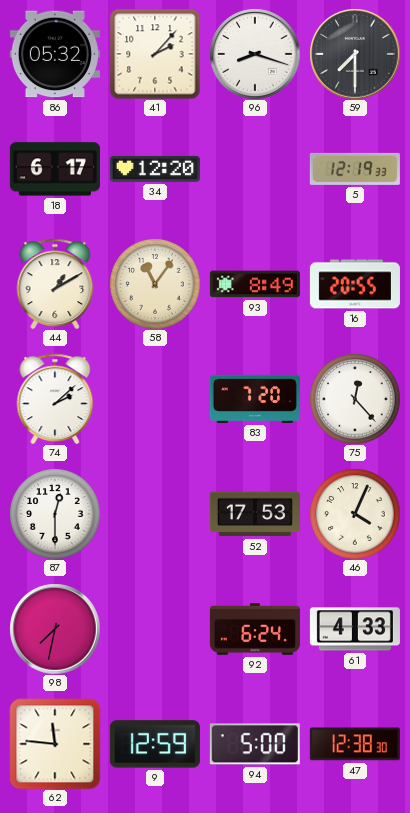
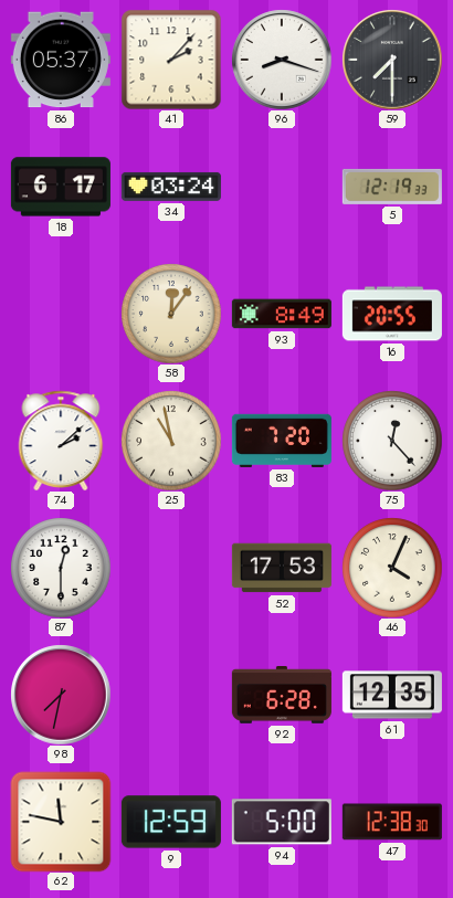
86: 05:32 -> 05:37
34: 12:20 -> 03:24
44: 1:10 -> none
58: 11:06 -> 12:06
25: none -> 10:58
92: 6:24 -> 6:28
61: 4:33 -> 12:35
62: 11:46 -> 11:47
